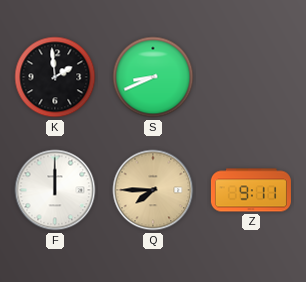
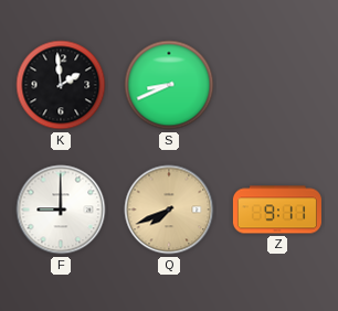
F: 12:00 -> 9:00
Q: 7:45 -> 7:41
